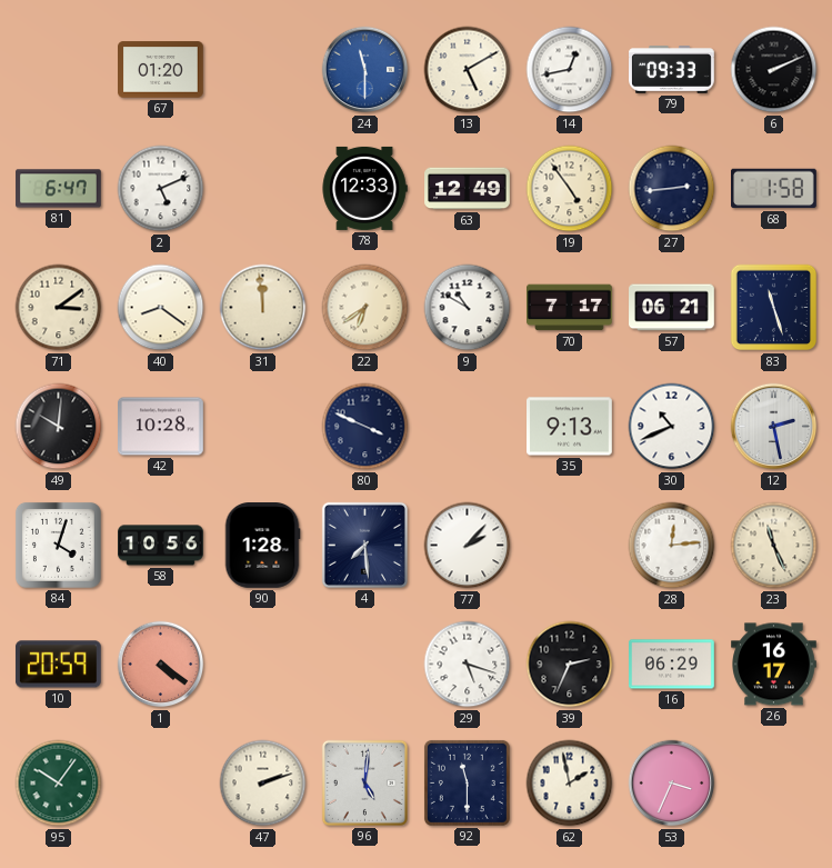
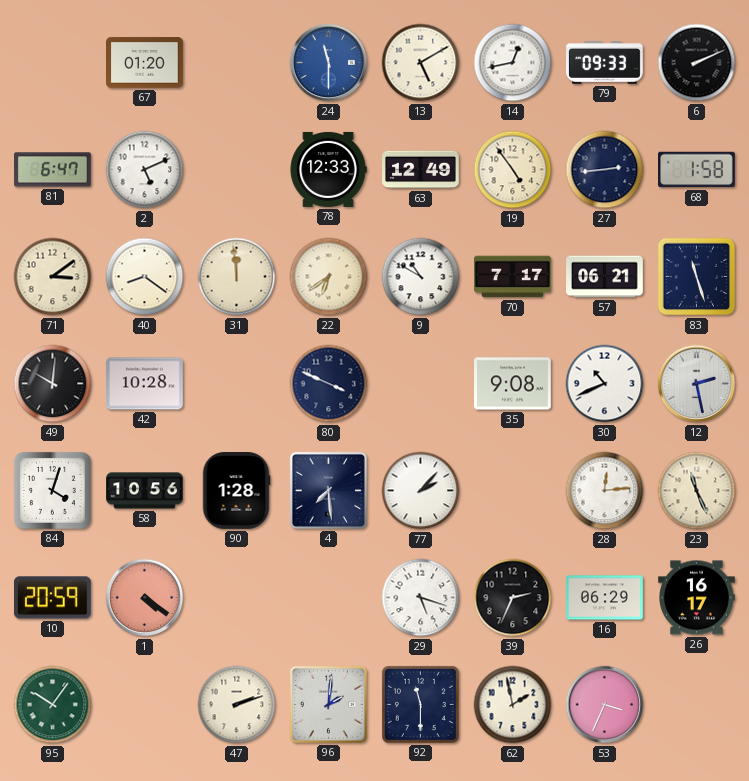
35: 9:13 -> 9:08
96: 5:01 -> 2:01
